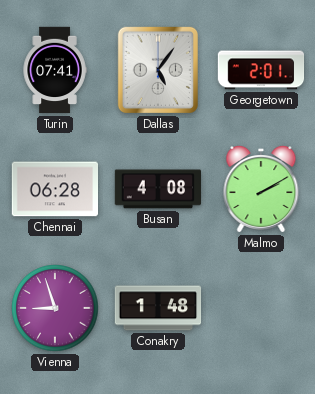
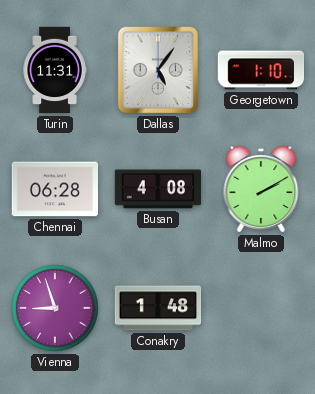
Turin: 07:41 -> 11:31
Georgetown: 2:01 -> 1:10
